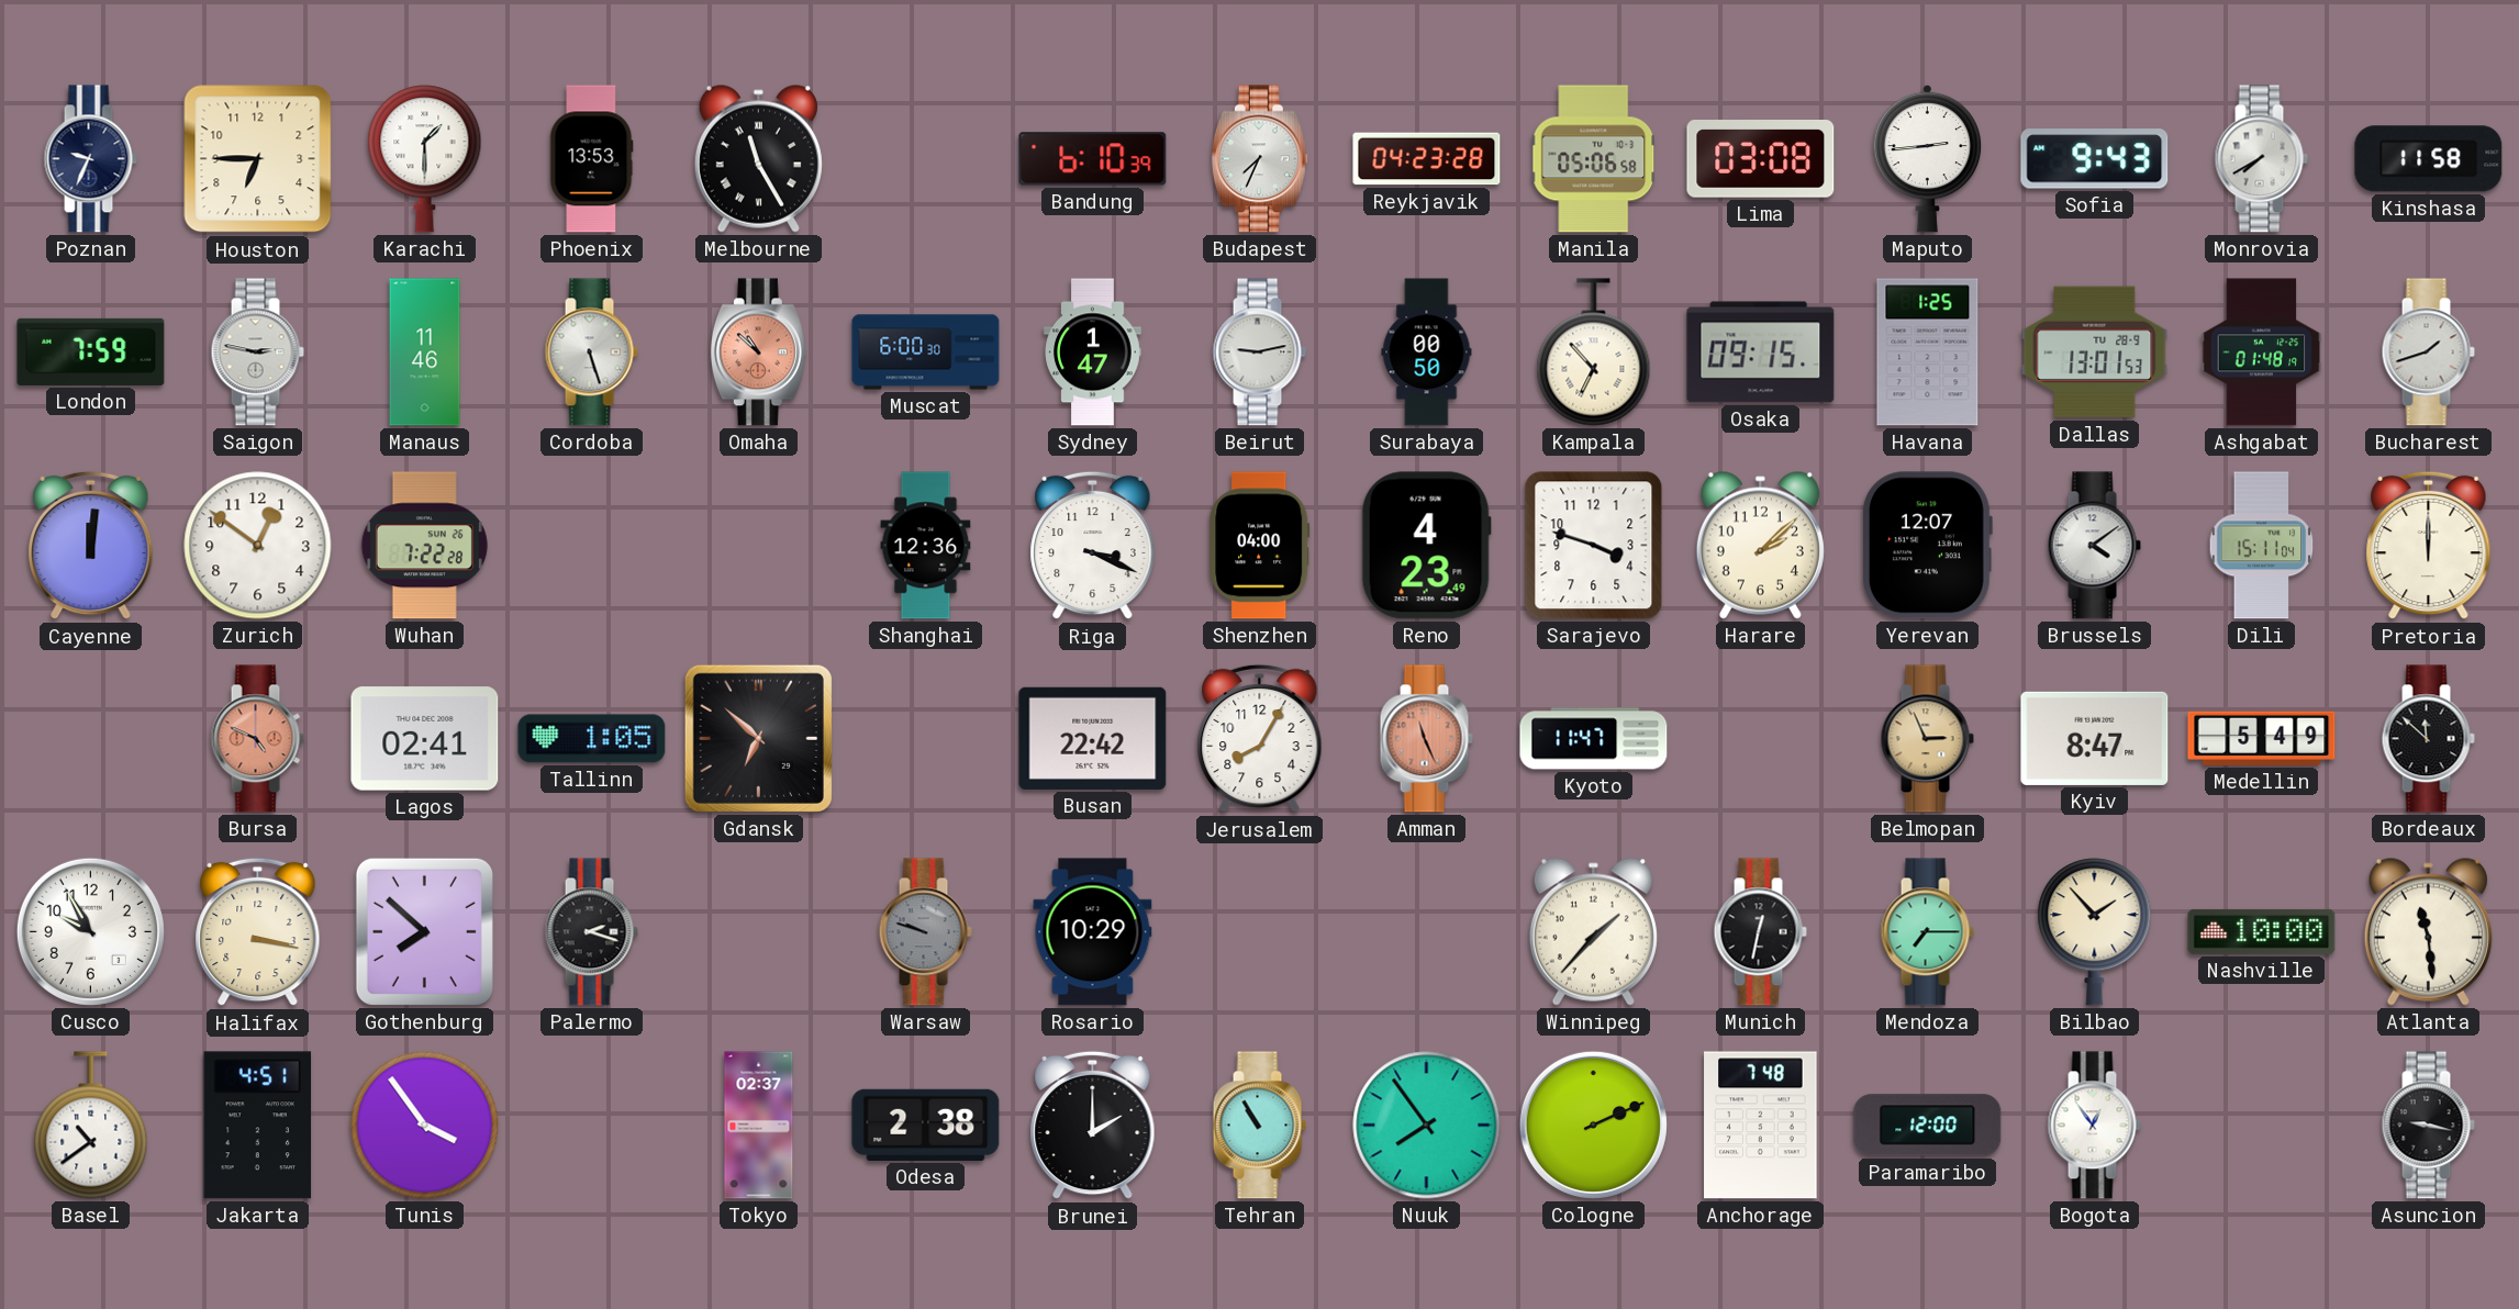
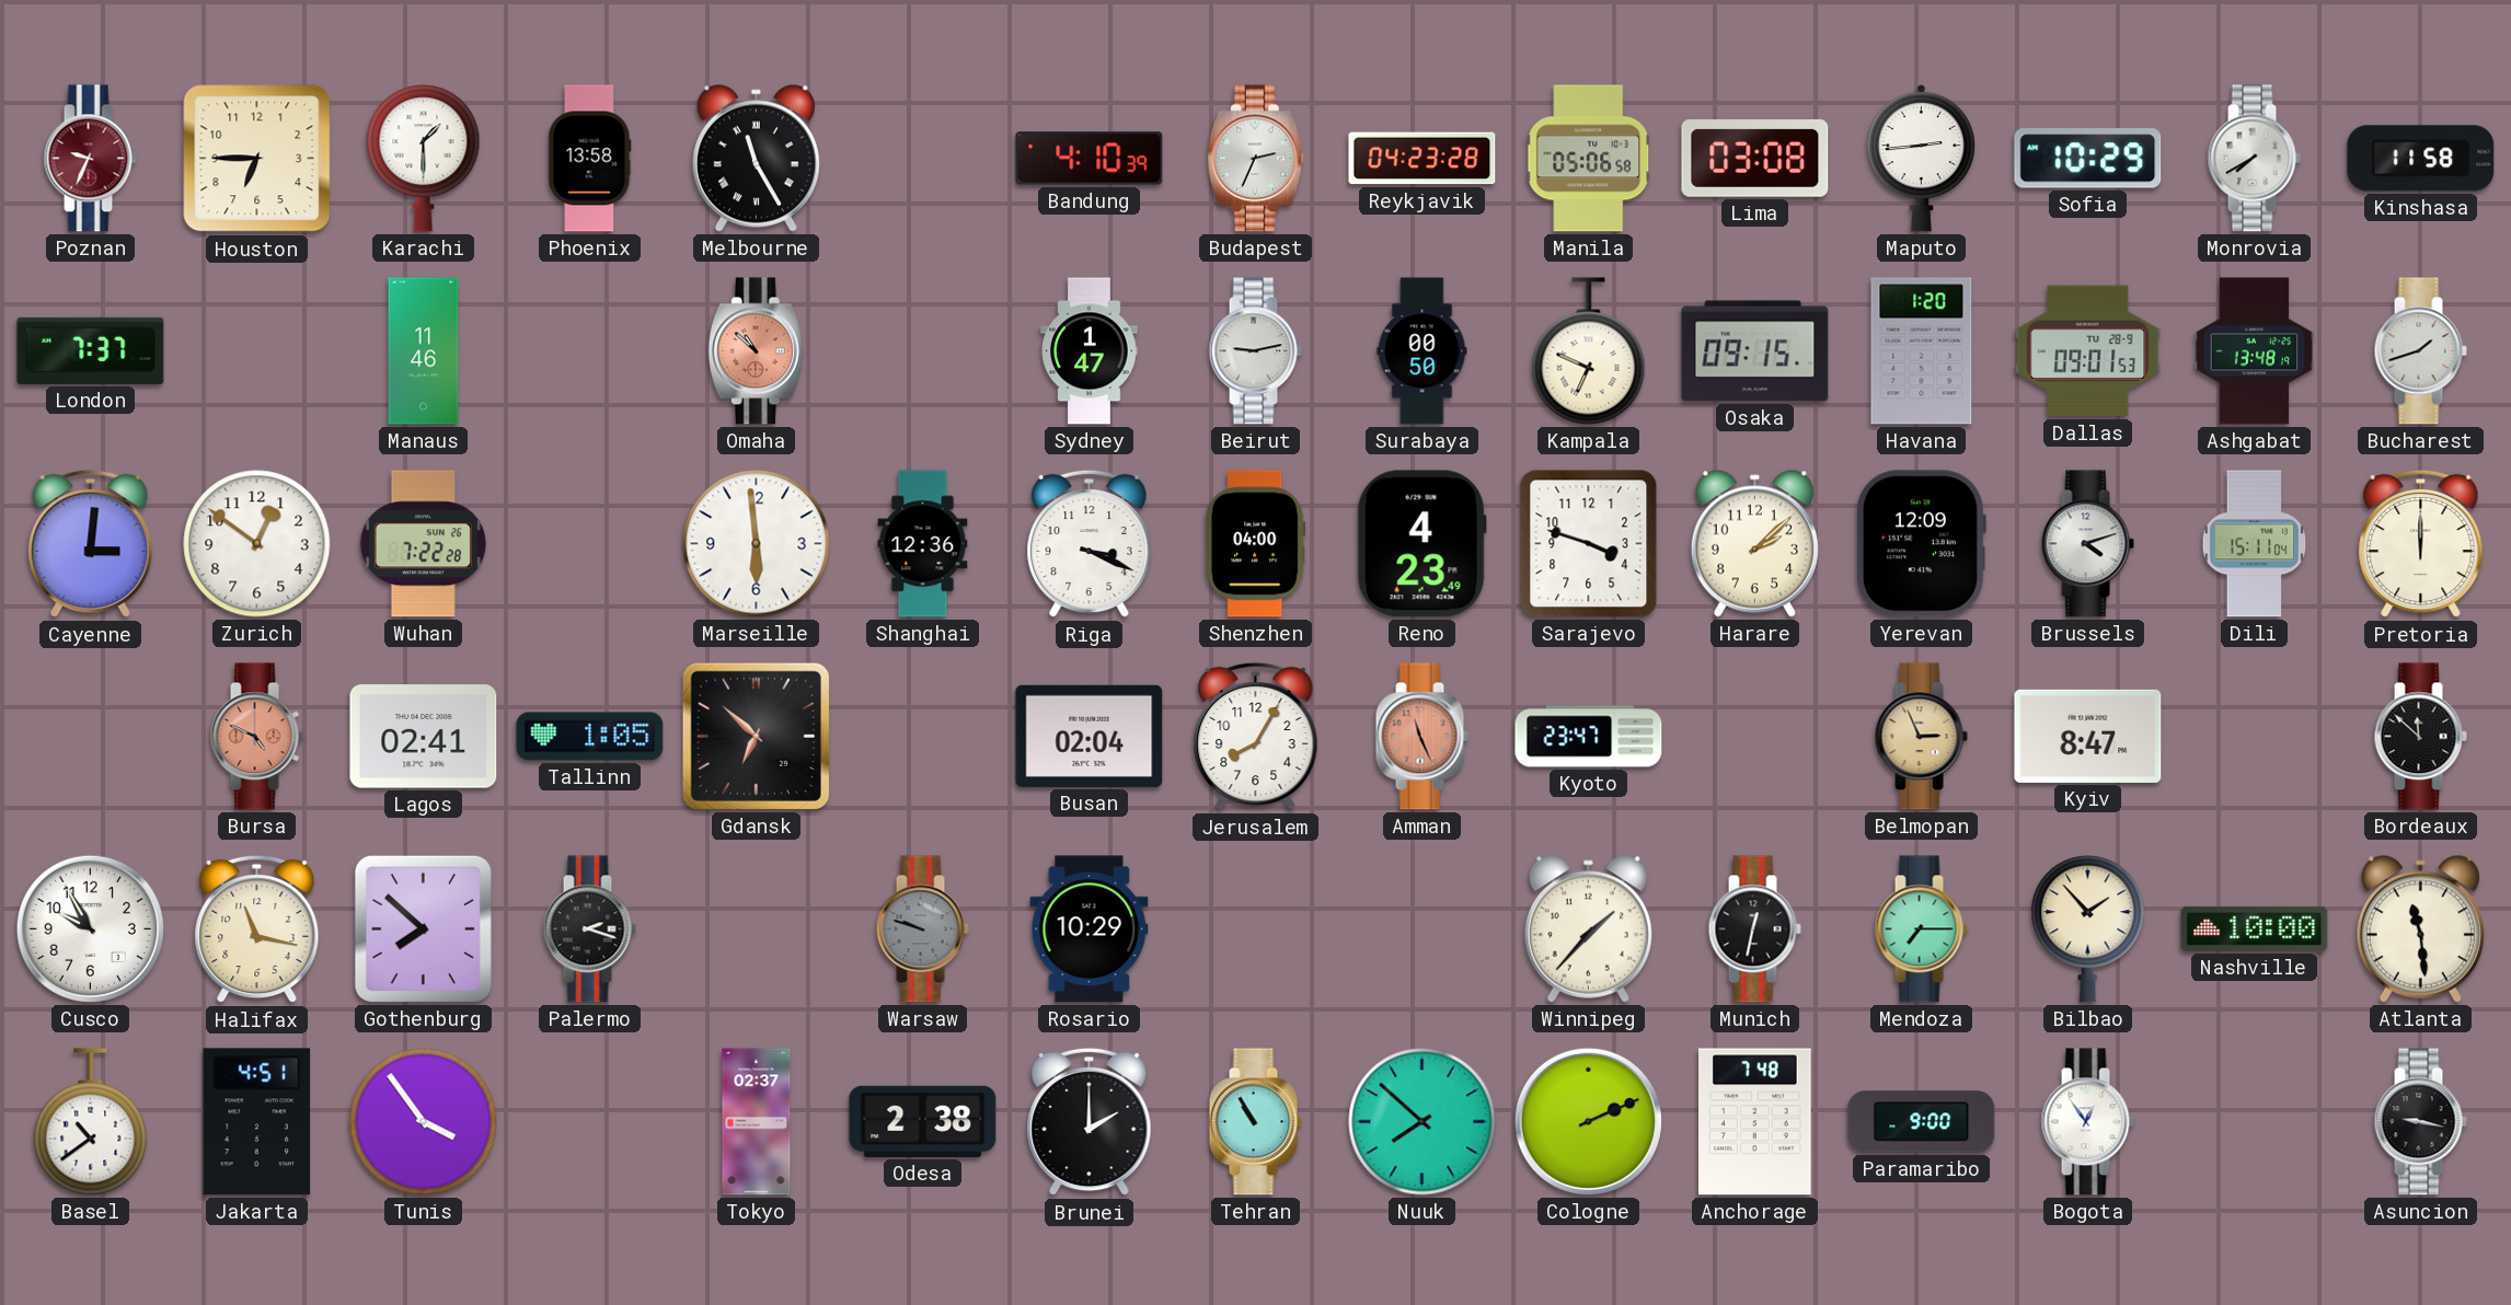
Poznan dial: navy -> burgundy
Phoenix: 13:53 -> 13:58
Bandung: 6:10 -> 4:10
Budapest: 7:34 -> 2:34
Sofia: 9:43 -> 10:29
London: 7:59 -> 7:37
Saigon: 2:47 -> none
Cordoba: 5:27 -> none
Muscat: 6:00 -> none
Kampala: 6:53 -> 6:49
Havana: 1:25 -> 1:20
Dallas: 13:01 -> 09:01
Ashgabat: 01:48 -> 13:48
Cayenne: 12:01 -> 3:01
Marseille: none -> 5:59
Yerevan: 12:07 -> 12:09
Brussels: 4:09 -> 4:12
Busan: 22:42 -> 02:04
Kyoto: 11:47 -> 23:47
Medellin: 5:49 -> none
Halifax: 3:17 -> 11:17
Nuuk: 7:54 -> 7:52
Paramaribo: 12:00 -> 9:00
